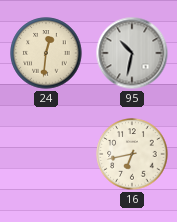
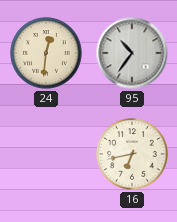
95: 10:32 -> 10:36
